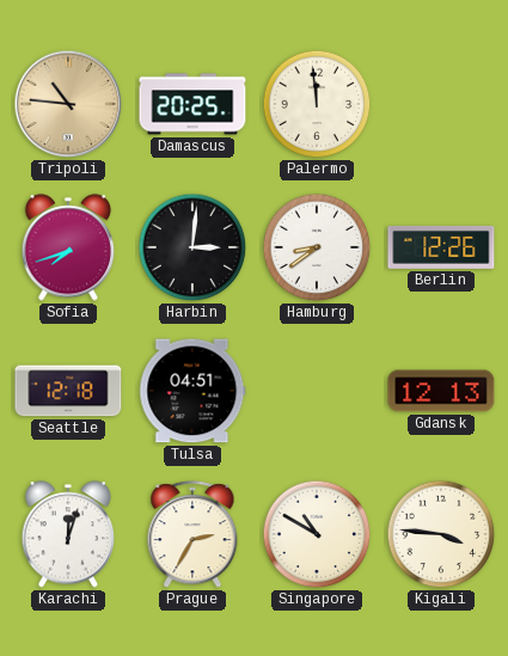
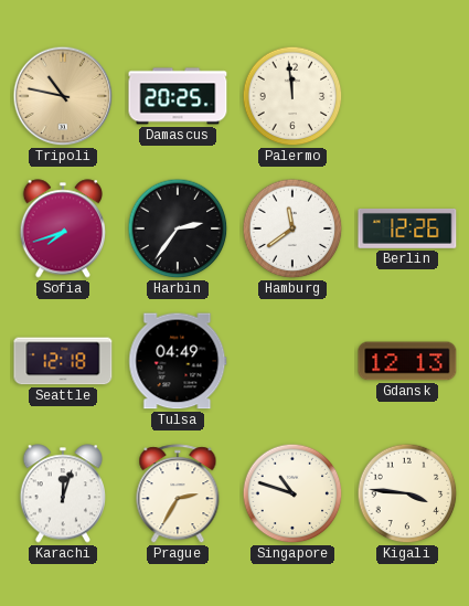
Tripoli: 10:46 -> 10:47
Harbin: 3:01 -> 2:36
Hamburg: 8:39 -> 11:39
Tulsa: 04:51 -> 04:49
Singapore: 10:50 -> 10:48
